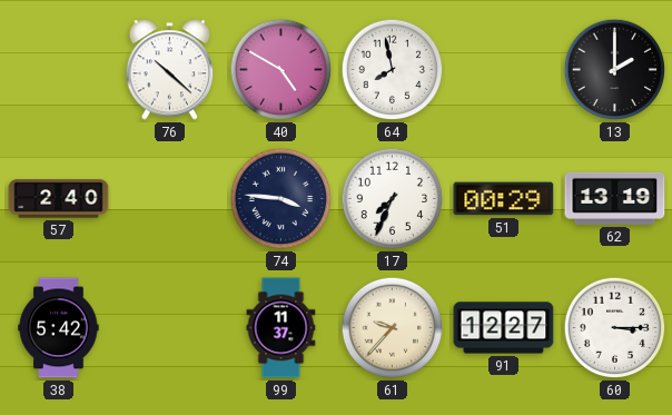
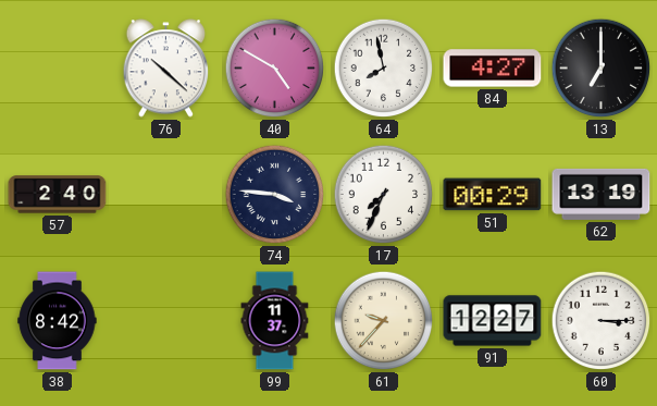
84: none -> 4:27
13: 2:00 -> 7:00
38: 5:42 -> 8:42
